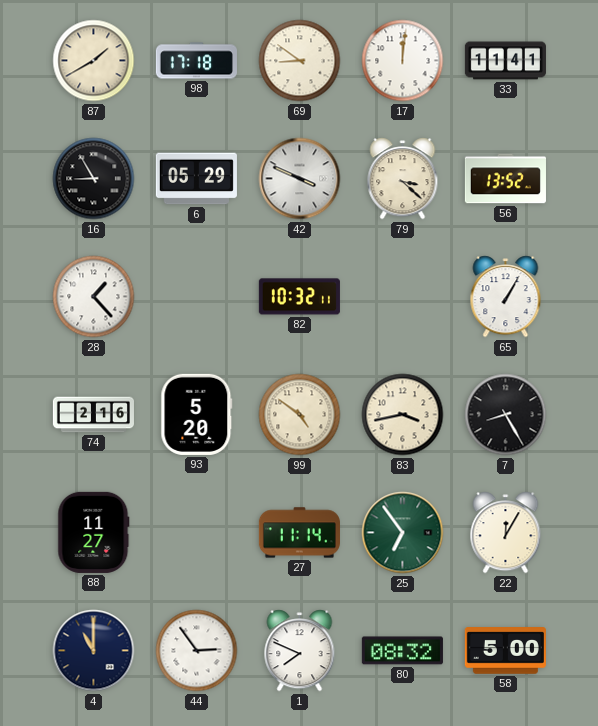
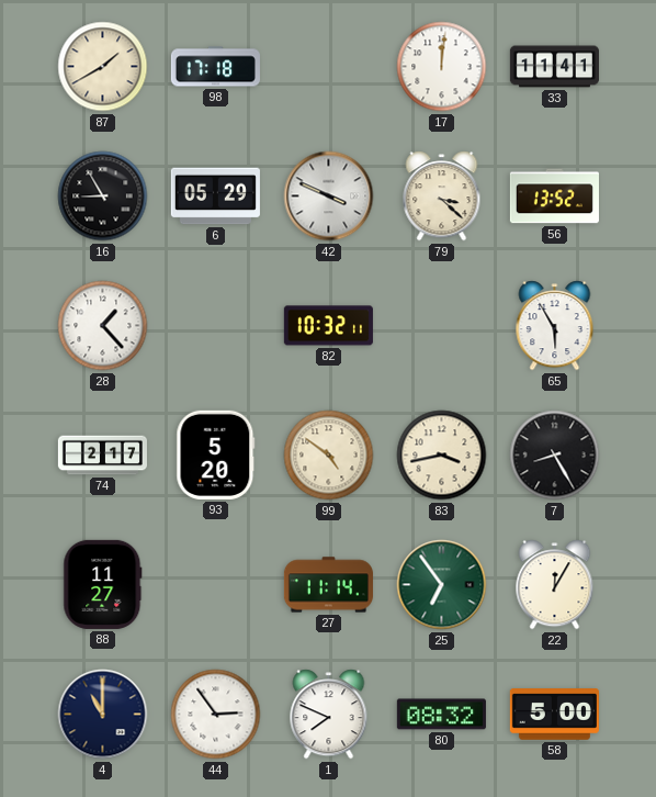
69: 8:51 -> none
65: 1:05 -> 5:55
74: 2:16 -> 2:17
